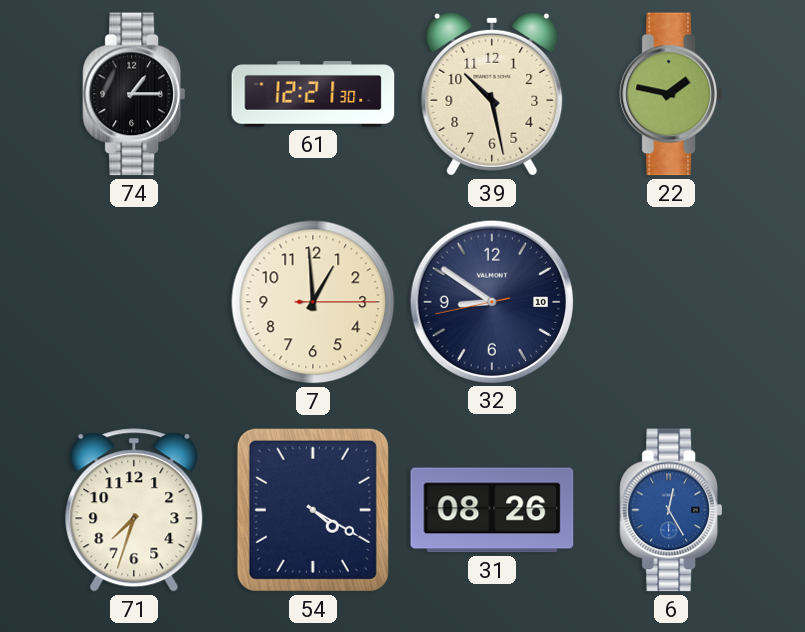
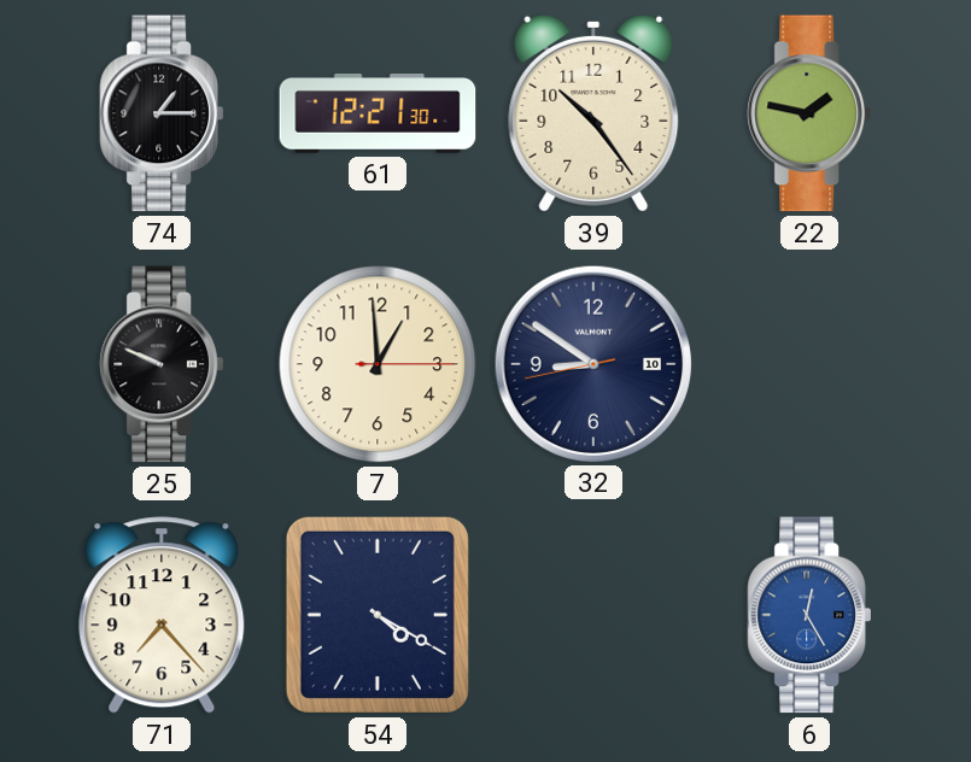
39: 10:28 -> 10:24
25: none -> 9:49
71: 7:33 -> 7:23
31: 08:26 -> none
